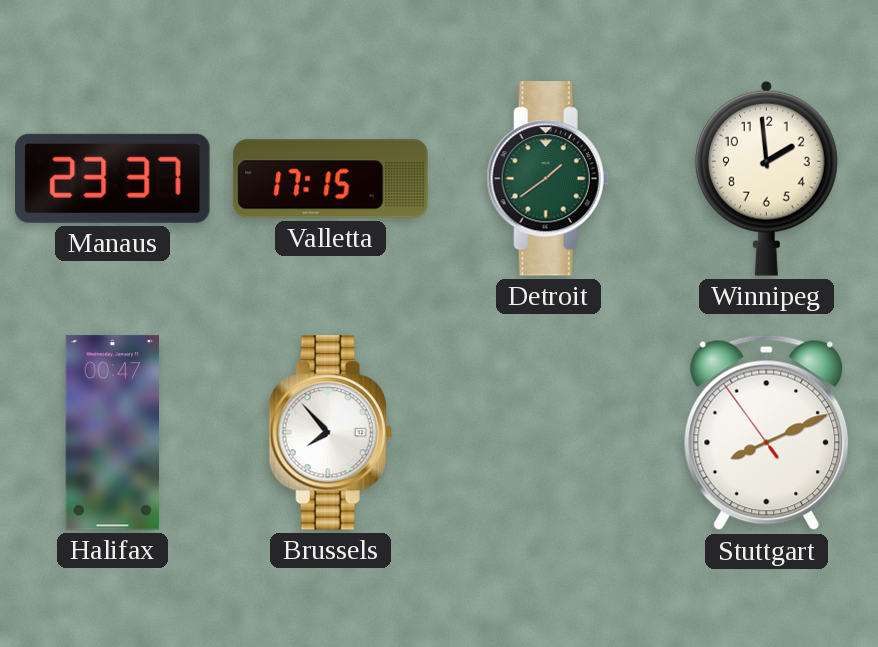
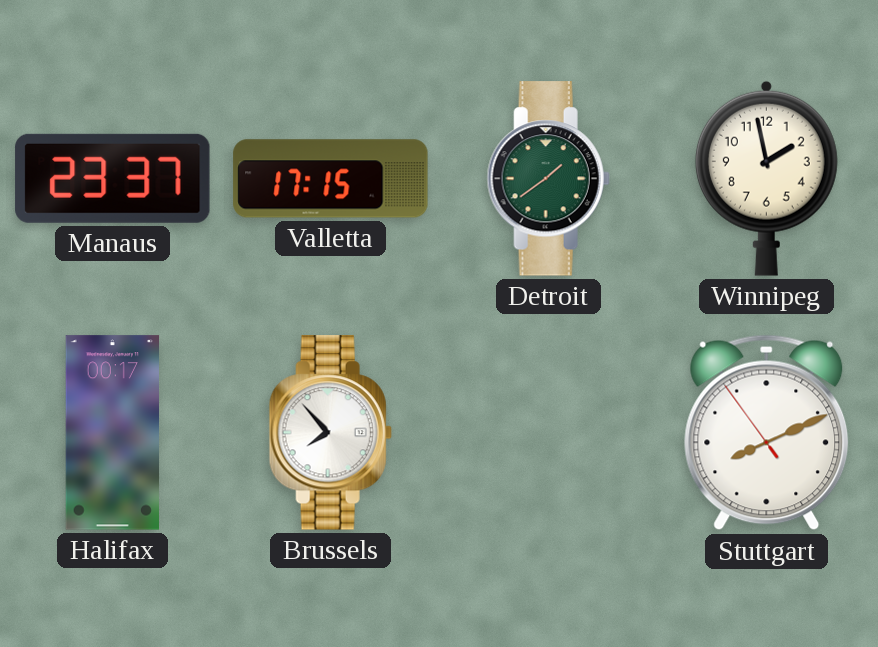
Winnipeg: 1:59 -> 1:58
Halifax: 00:47 -> 00:17
